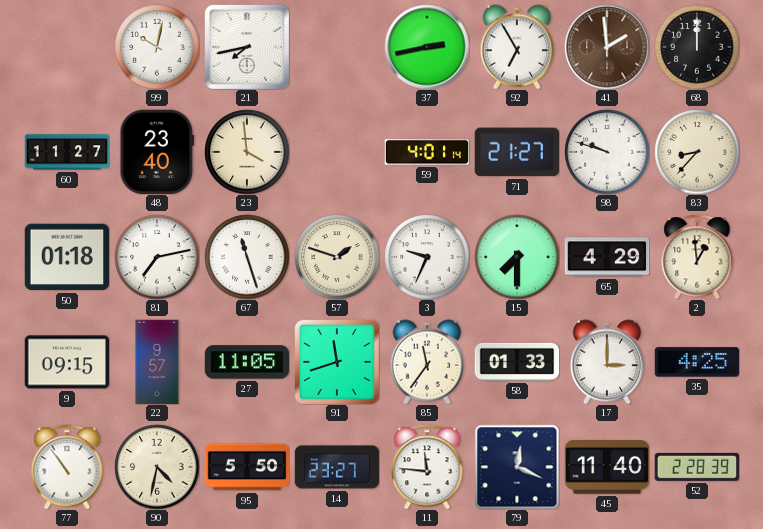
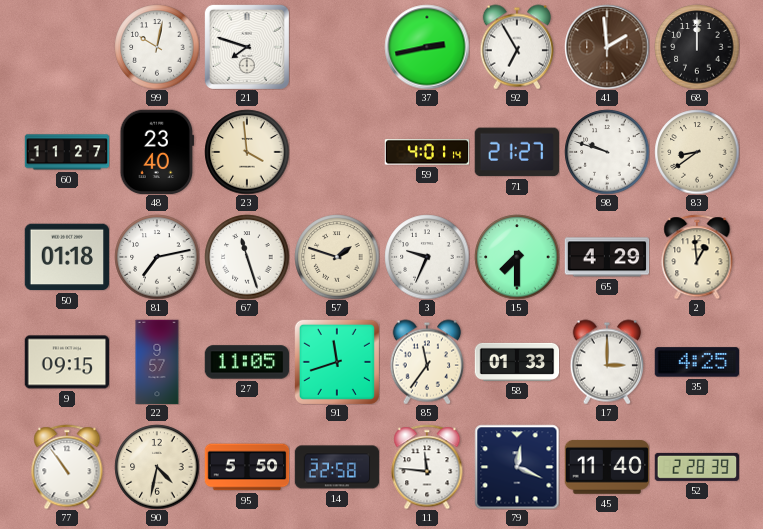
21: 7:43 -> 7:48
83: 8:37 -> 8:39
14: 23:27 -> 22:58
